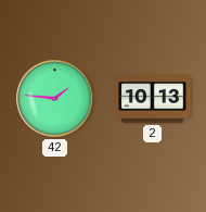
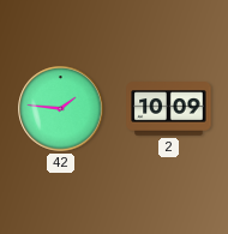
2: 10:13 -> 10:09
